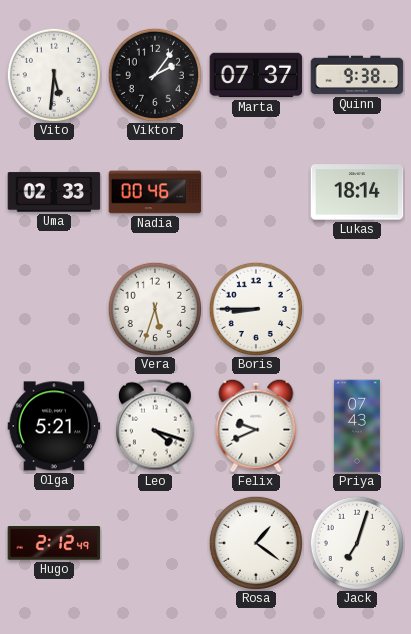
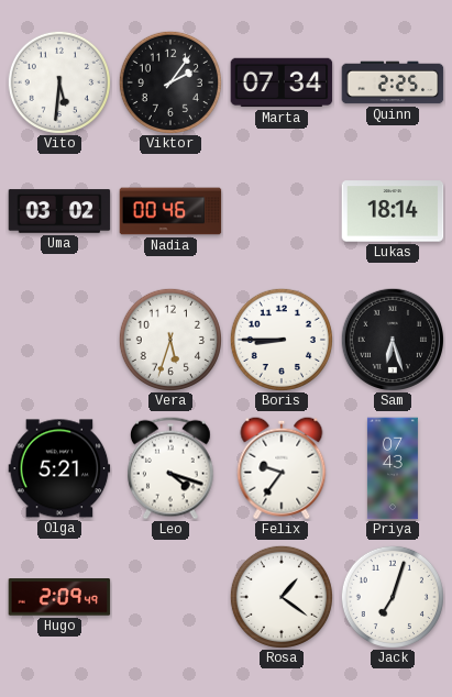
Marta: 07:37 -> 07:34
Quinn: 9:38 -> 2:25
Uma: 02:33 -> 03:02
Sam: none -> 6:27
Felix: 9:41 -> 9:36
Hugo: 2:12 -> 2:09
